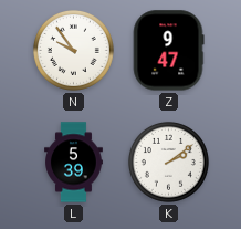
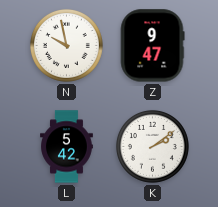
N: 9:54 -> 9:58
L: 5:39 -> 5:42
